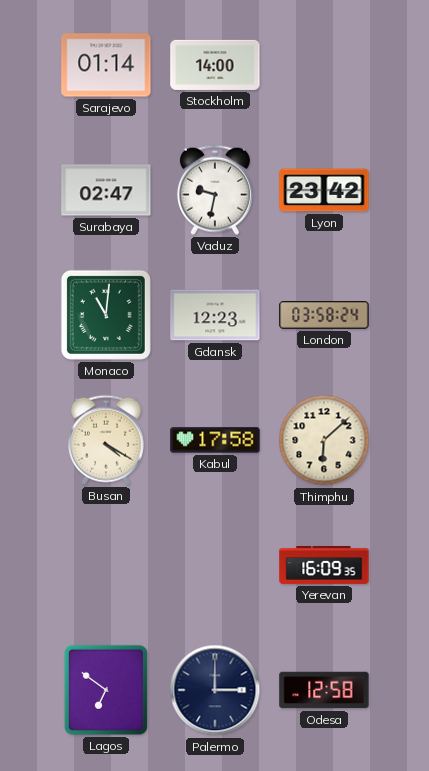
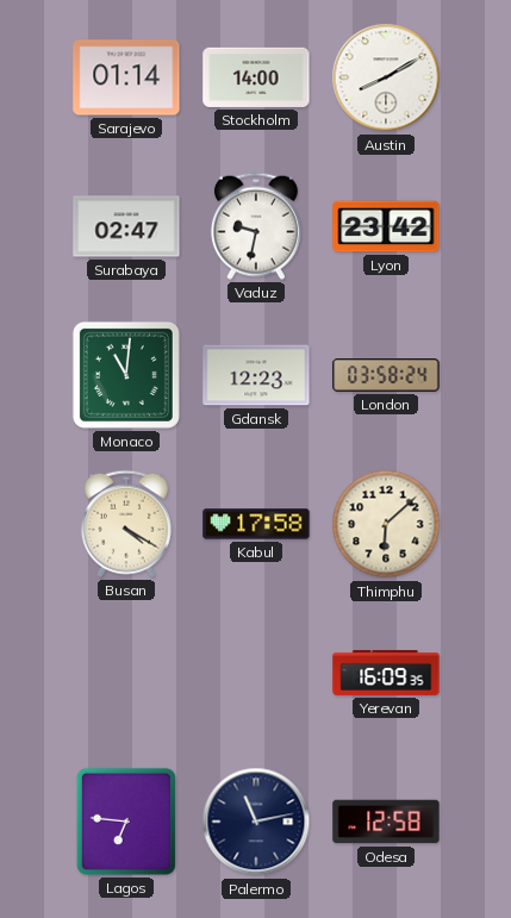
Austin: none -> 8:10
Lagos: 6:51 -> 6:46
Palermo: 3:00 -> 11:13
